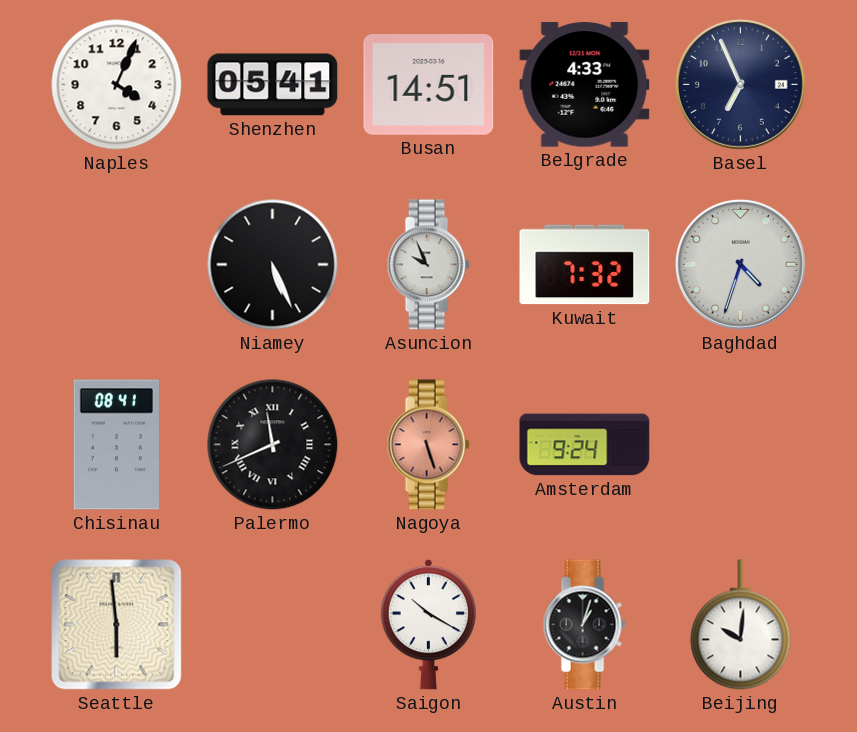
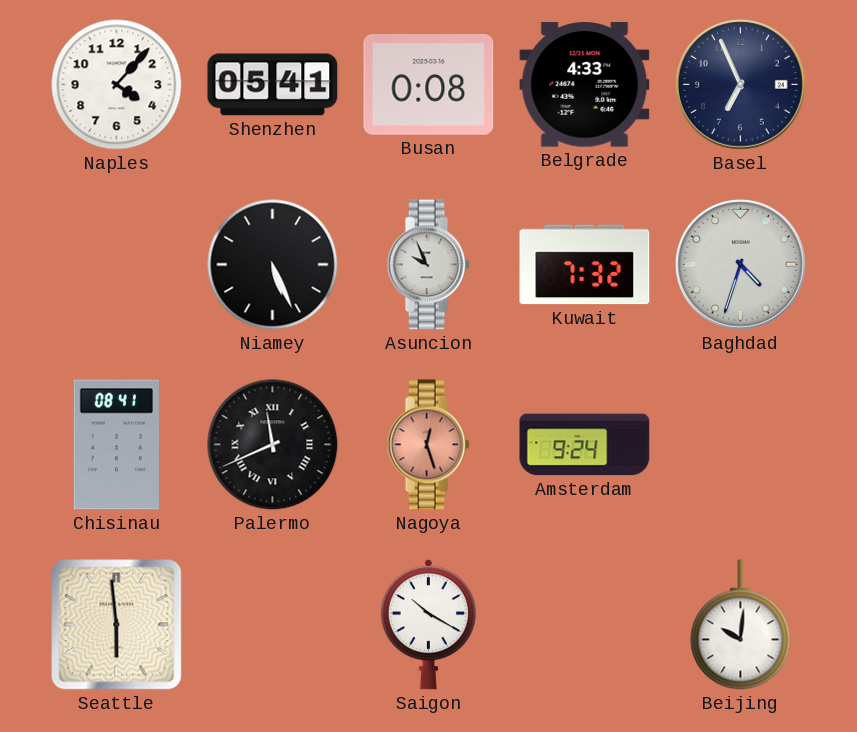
Naples: 4:04 -> 4:07
Busan: 14:51 -> 0:08
Nagoya: 5:27 -> 12:27
Austin: 1:03 -> none
